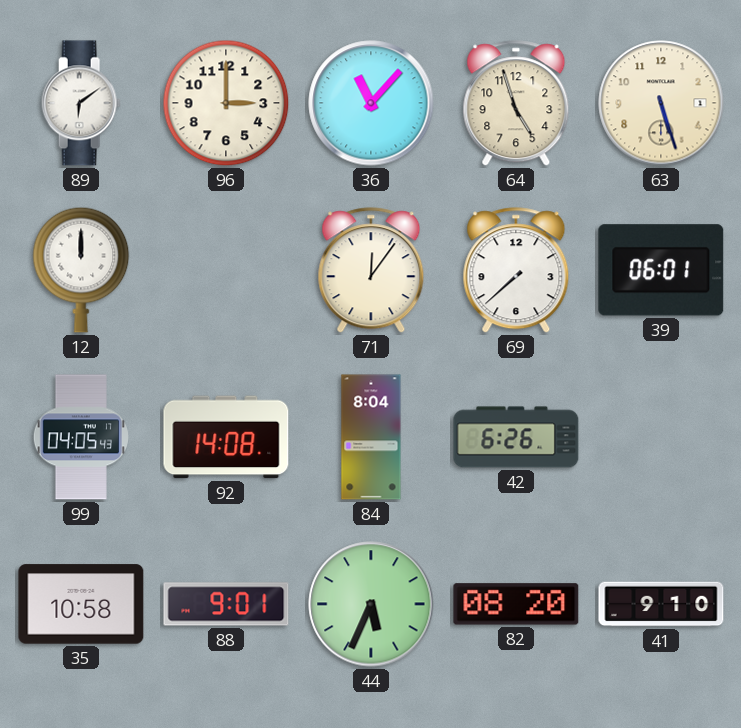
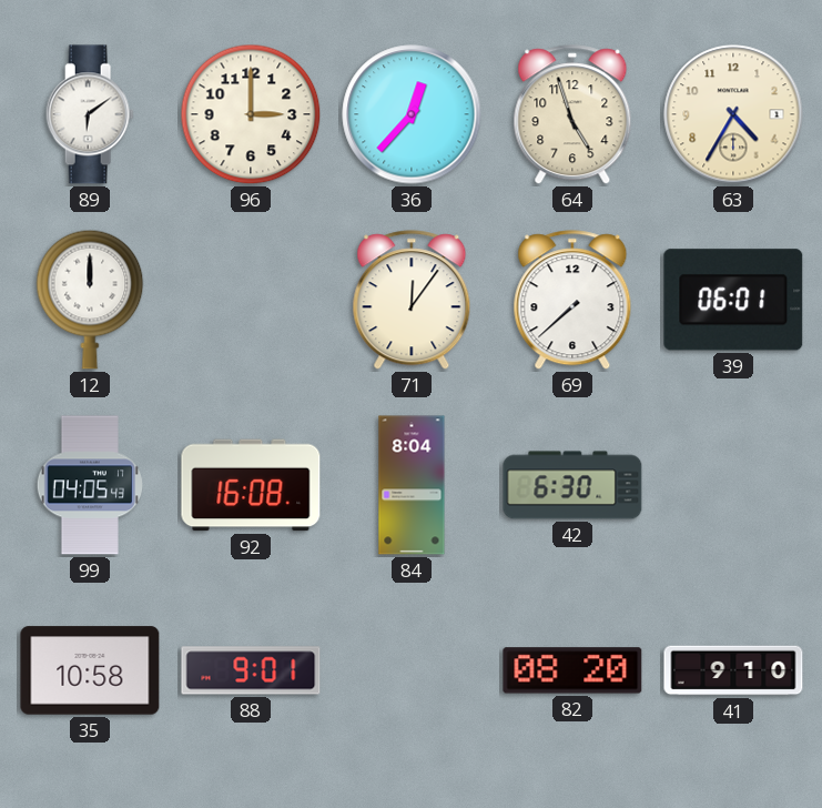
36: 11:07 -> 12:37
63: 5:27 -> 4:35
92: 14:08 -> 16:08
42: 6:26 -> 6:30
44: 5:34 -> none
